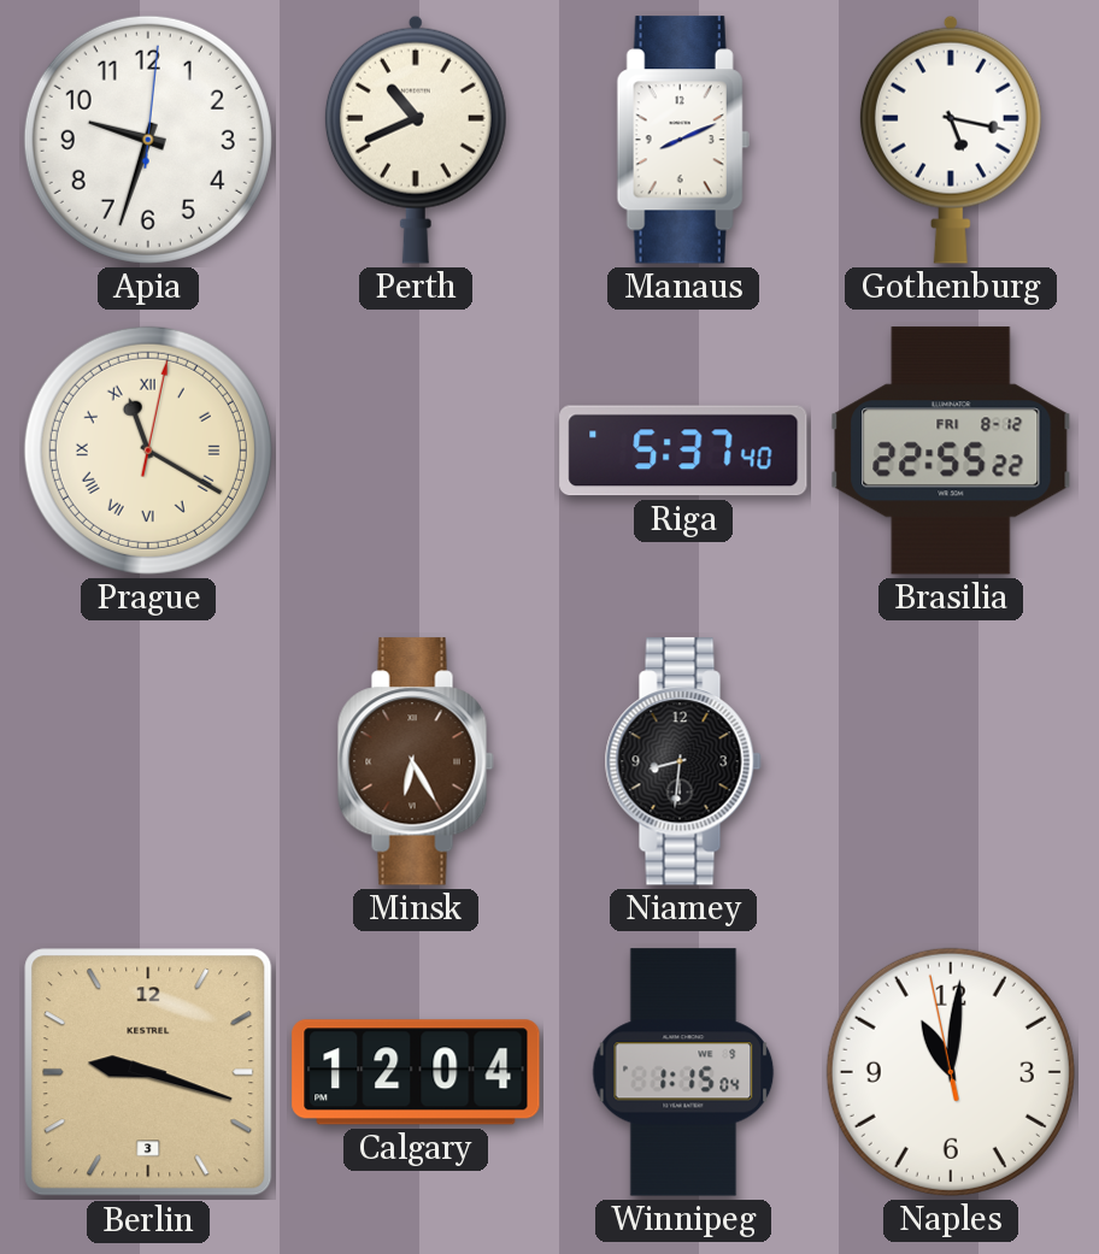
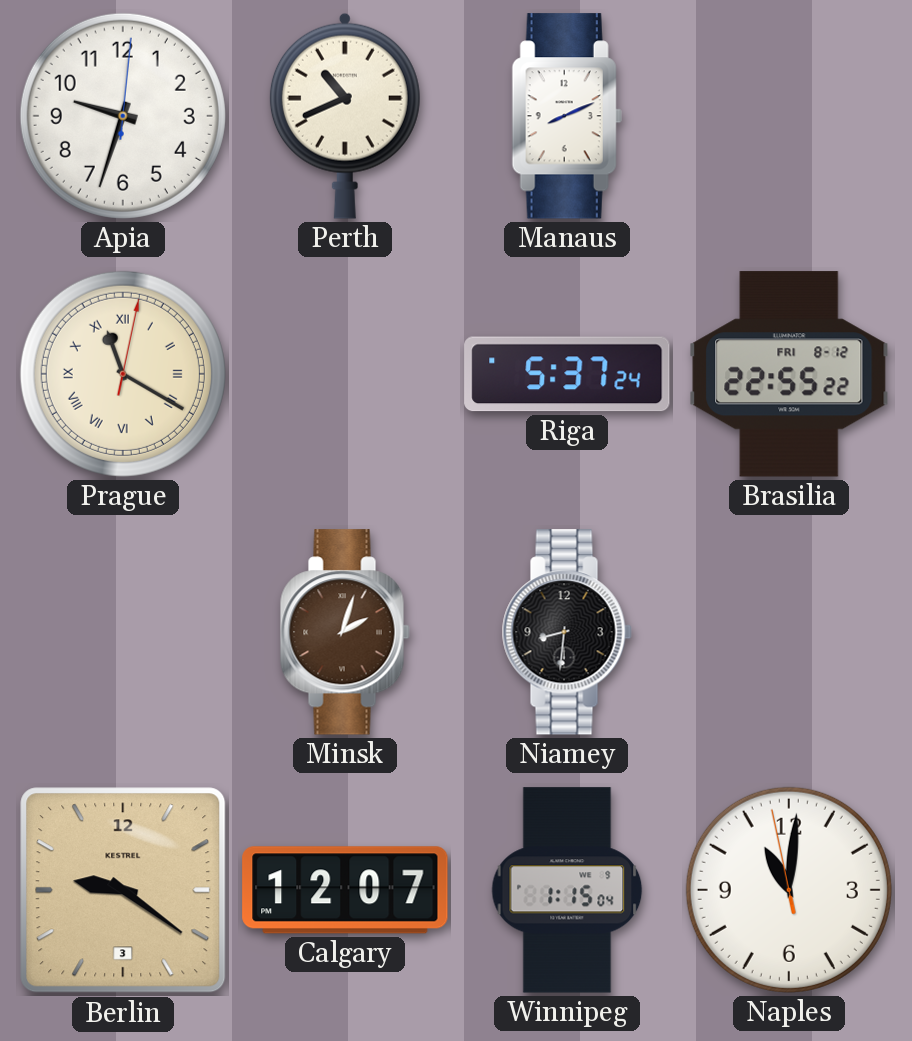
Gothenburg: 5:17 -> none
Riga: 5:37:40 -> 5:37:24
Minsk: 6:25 -> 2:03
Berlin: 9:18 -> 9:21
Calgary: 12:04 -> 12:07
